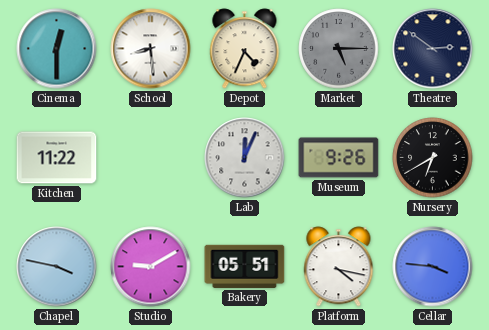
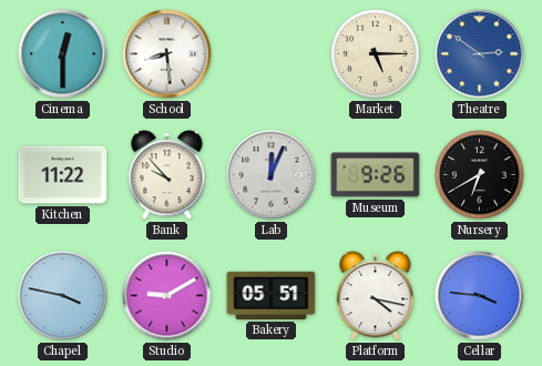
Depot: 4:34 -> none
Market dial: grey -> cream
Theatre dial: navy -> blue
Bank: none -> 9:53
